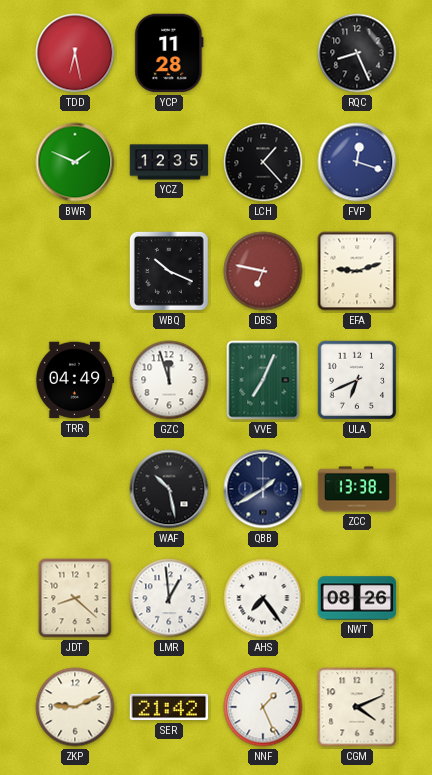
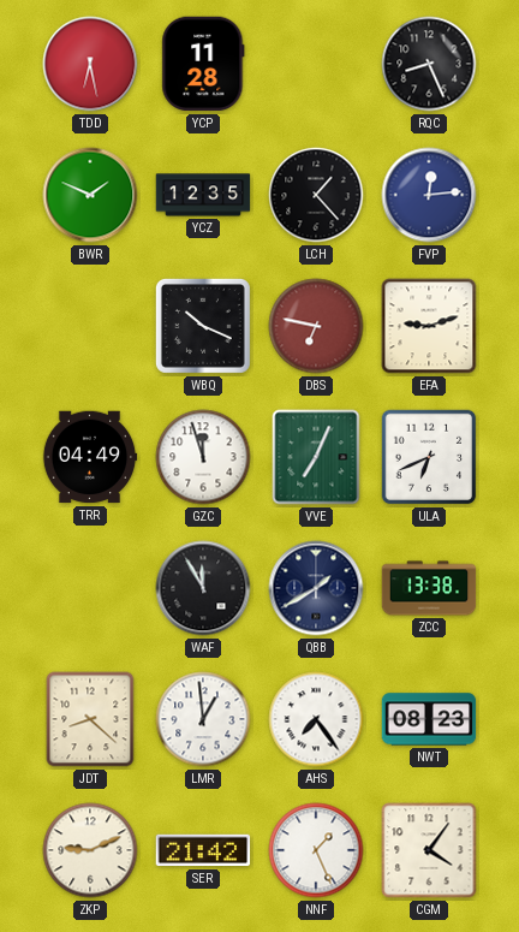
FVP: 12:18 -> 12:14
WAF: 10:28 -> 11:55
NWT: 08:26 -> 08:23
CGM: 4:11 -> 4:06
